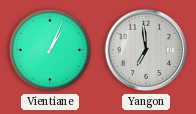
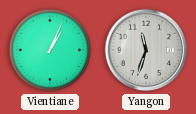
Yangon: 6:59 -> 11:33
